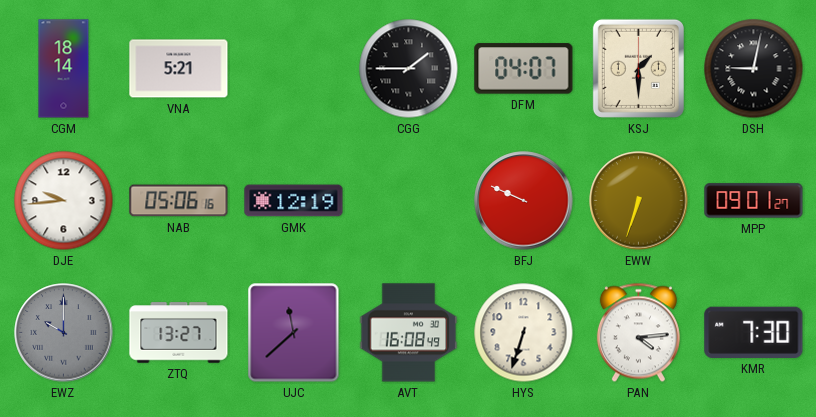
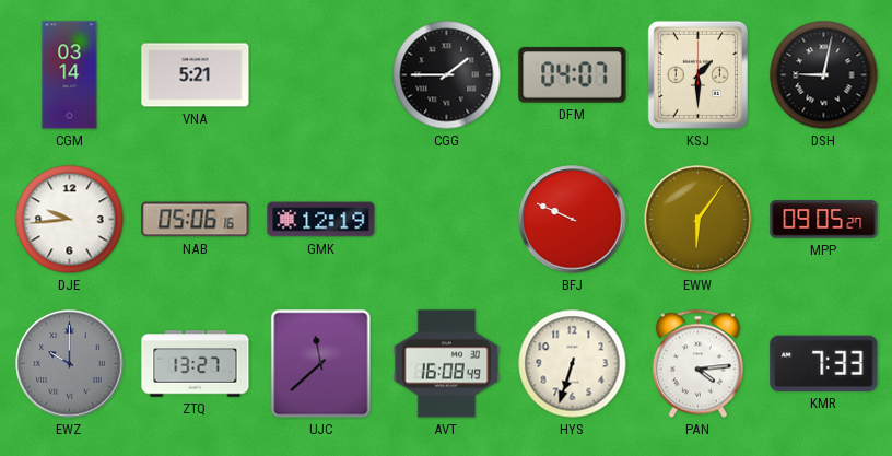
CGM: 18:14 -> 03:14
EWW: 6:33 -> 6:06
MPP: 09:01 -> 09:05
KMR: 7:30 -> 7:33
